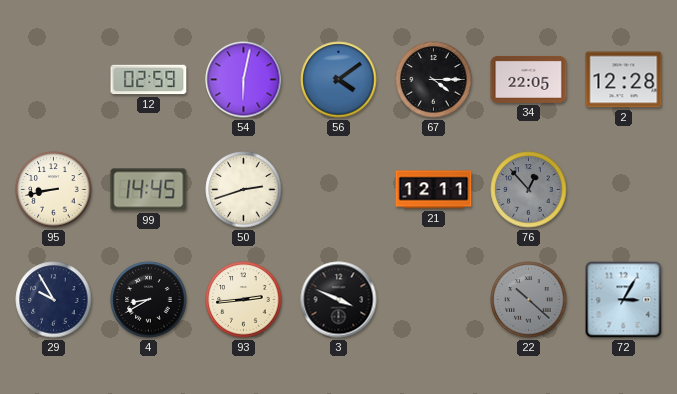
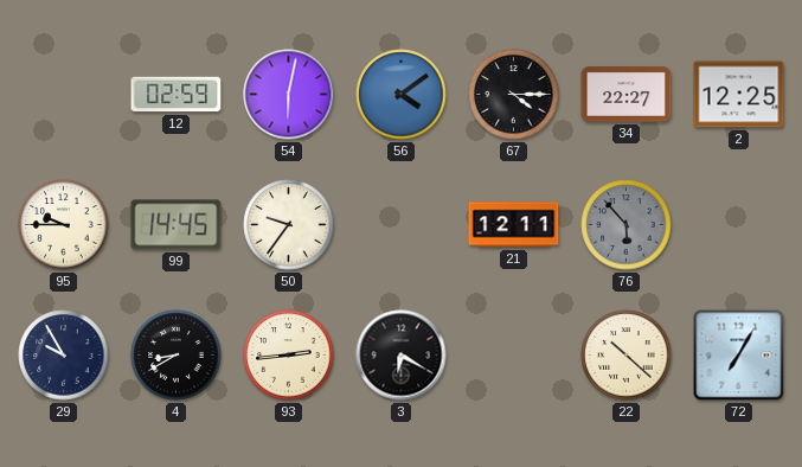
34: 22:05 -> 22:27
2: 12:28 -> 12:25
95: 8:43 -> 9:45
50: 2:42 -> 9:36
76: 12:53 -> 5:53
3: 3:49 -> 6:20
22 dial: grey -> cream
72: 3:05 -> 7:05
